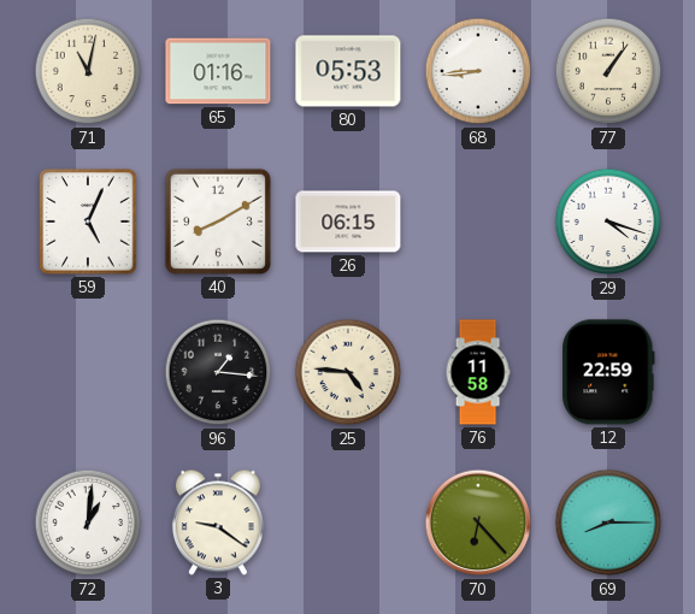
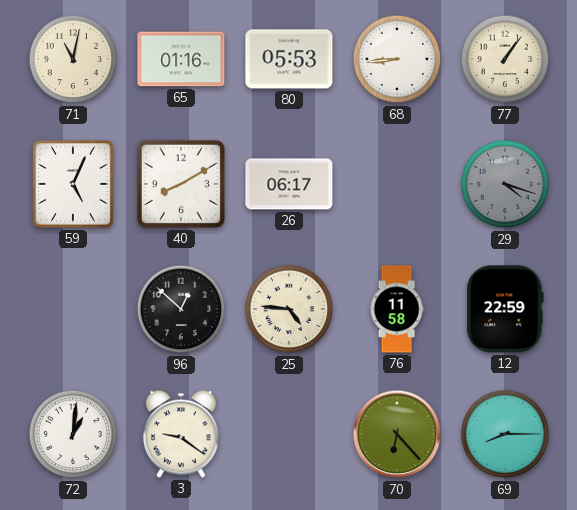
26: 06:15 -> 06:17
29 dial: white -> grey
96: 1:16 -> 12:52
